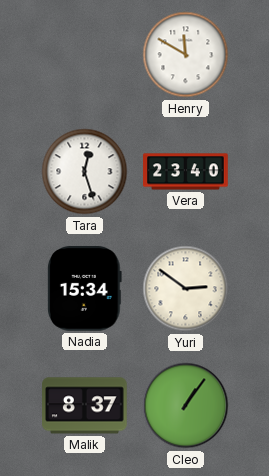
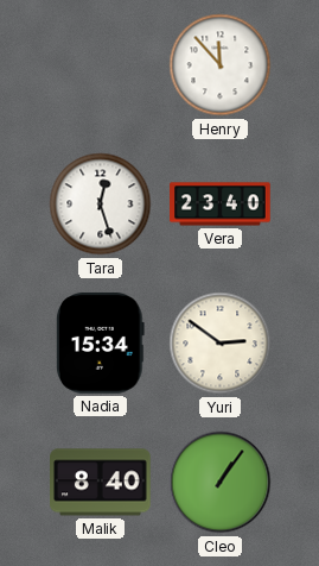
Henry: 11:50 -> 11:53
Malik: 8:37 -> 8:40
